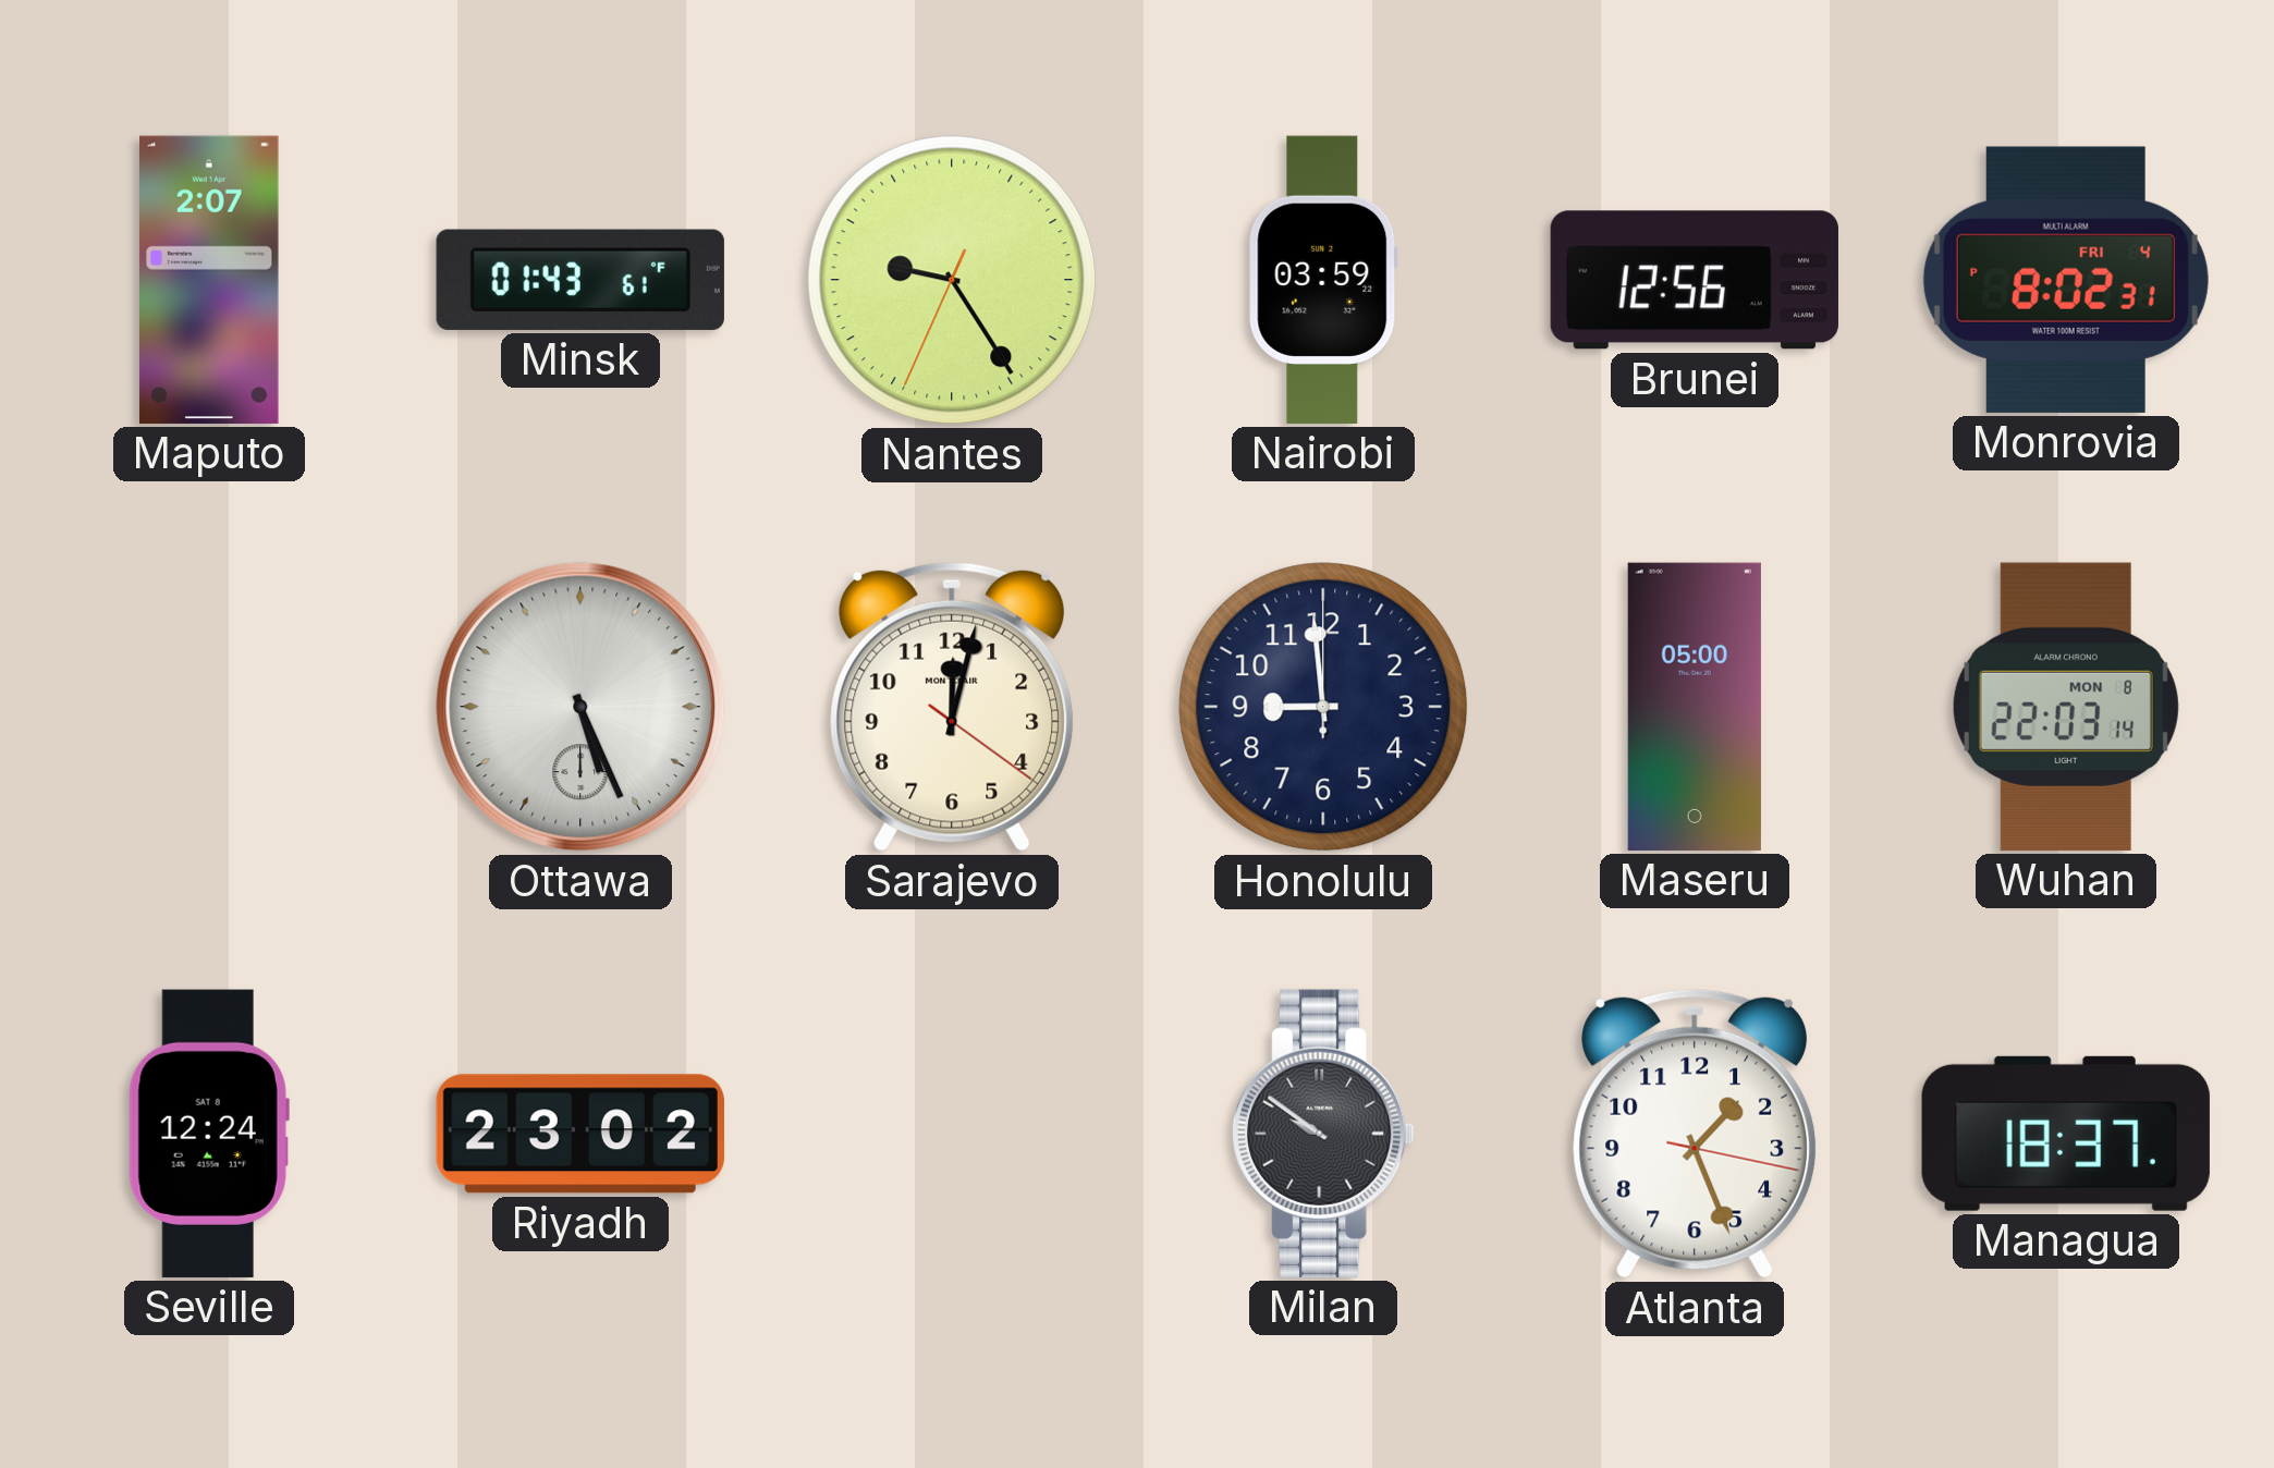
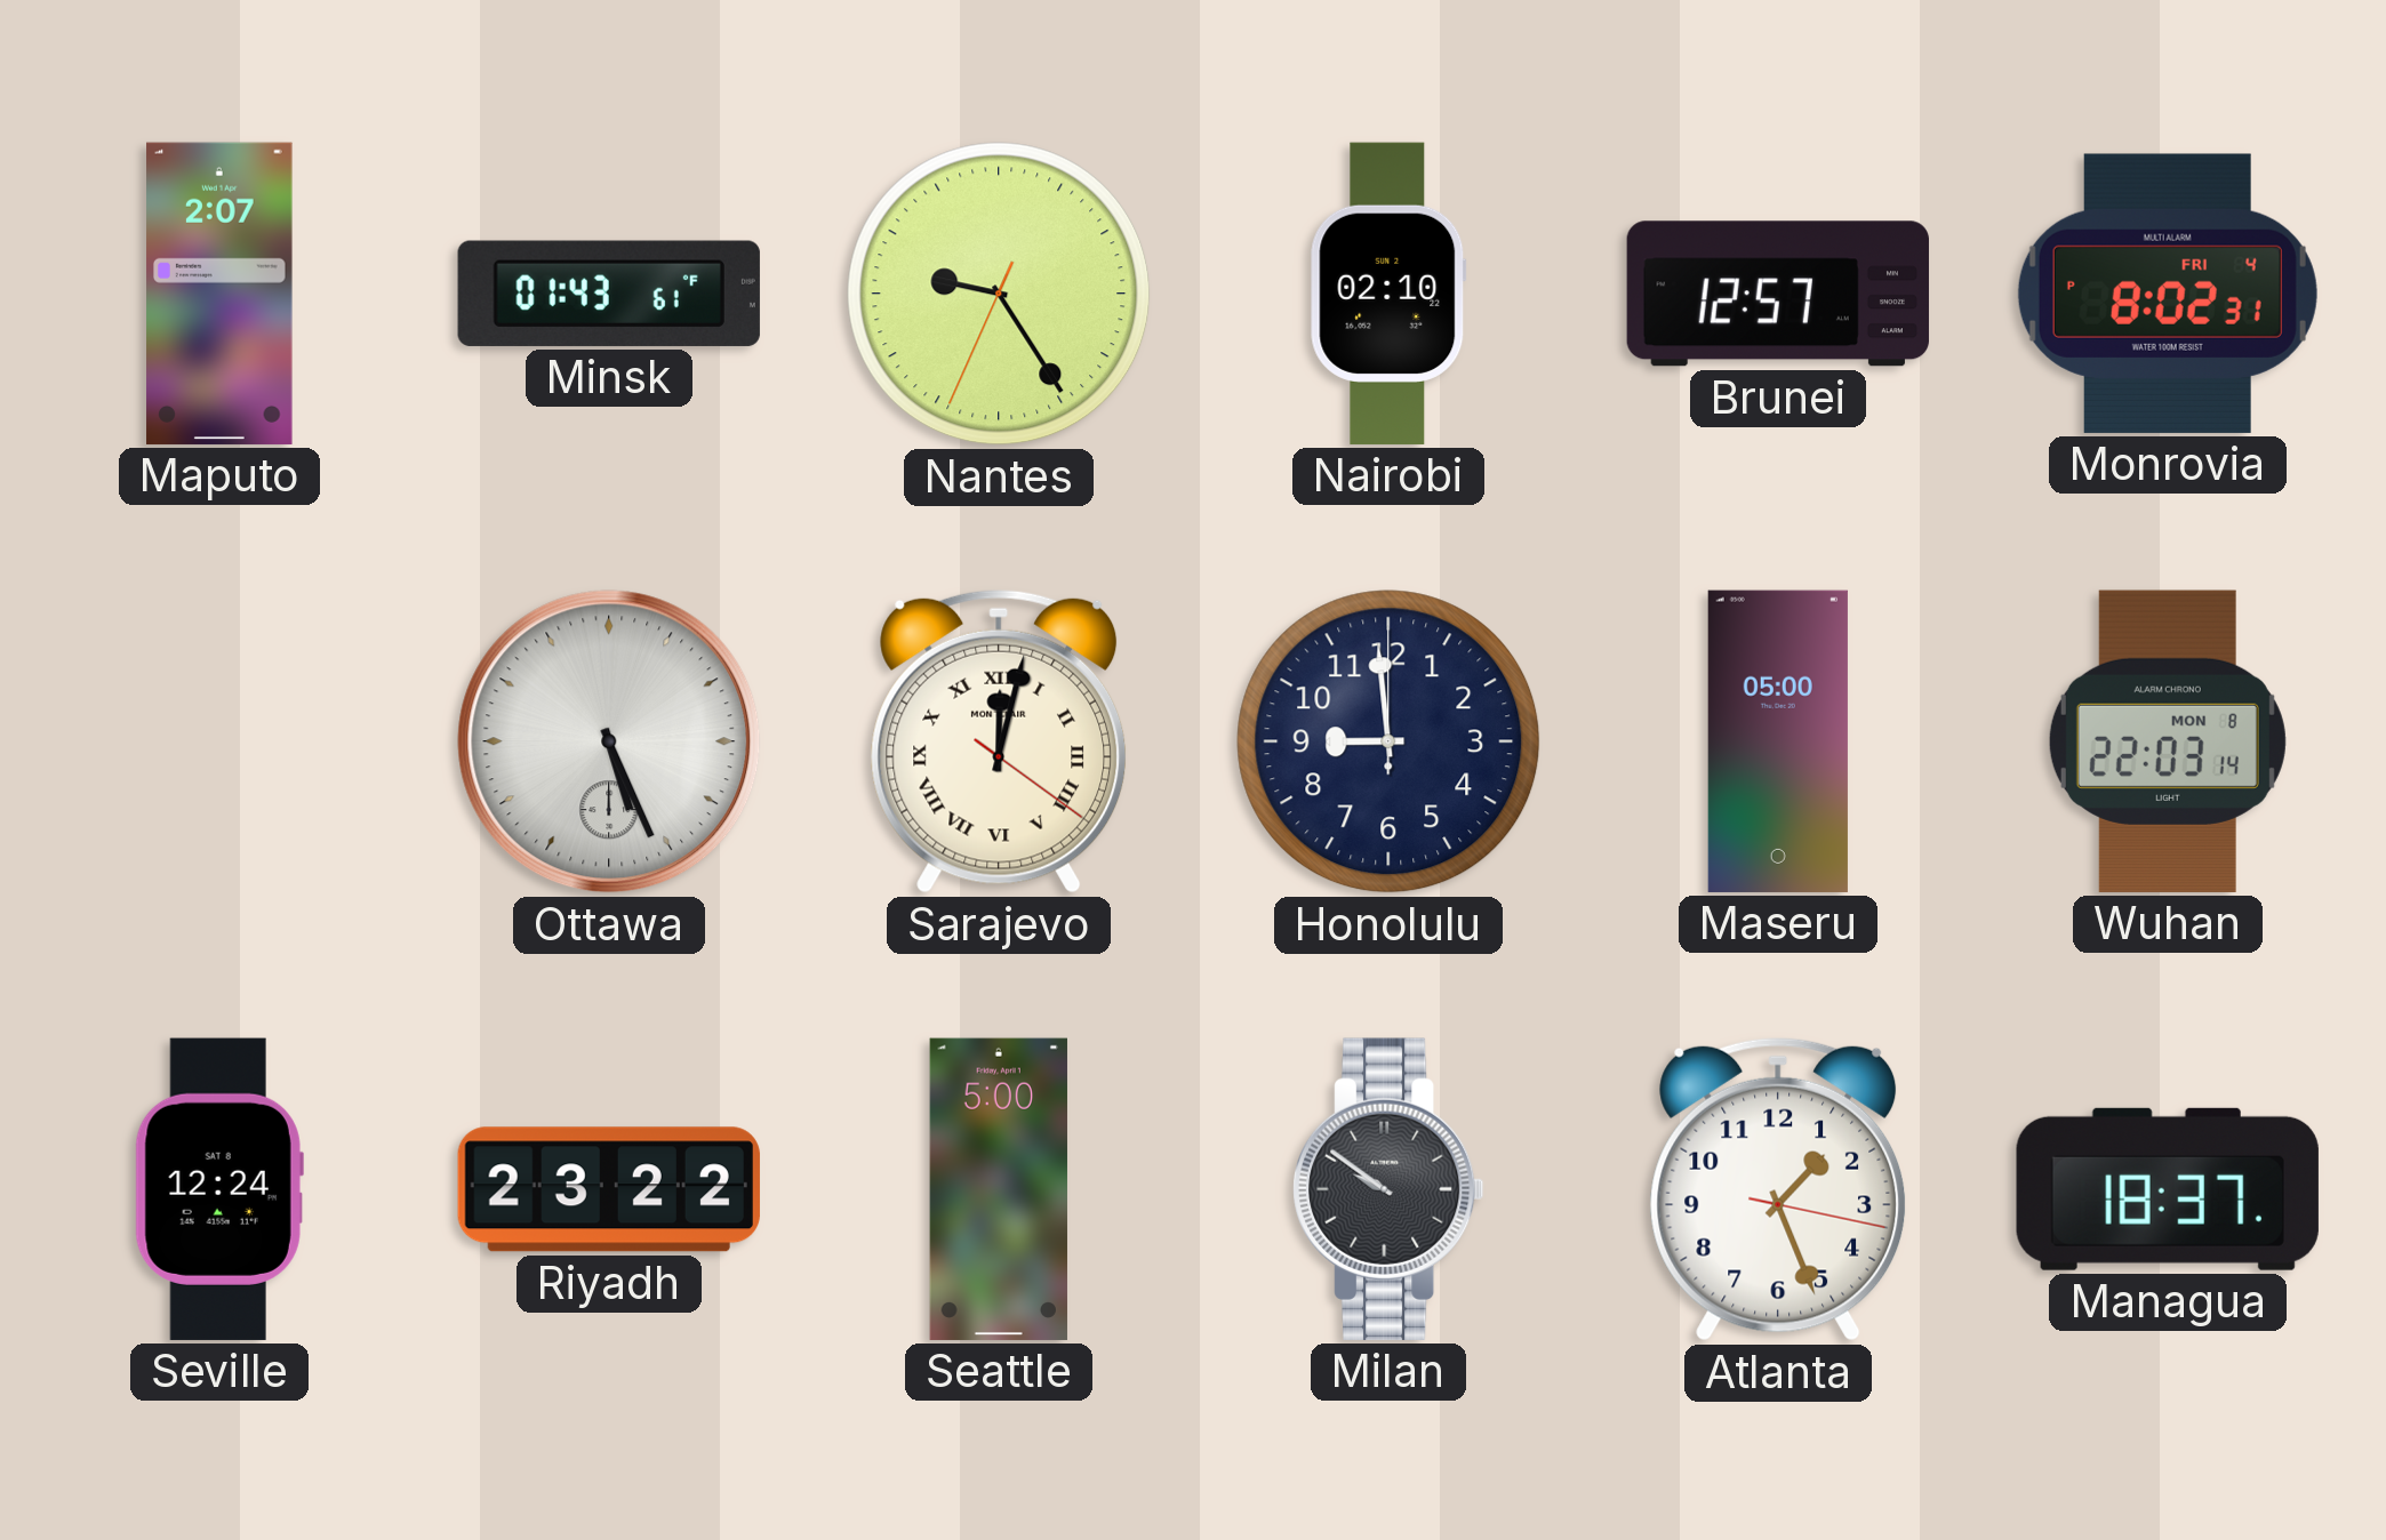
Nairobi: 03:59 -> 02:10
Brunei: 12:56 -> 12:57
Sarajevo numerals: Arabic -> Roman
Riyadh: 23:02 -> 23:22
Seattle: none -> 5:00
